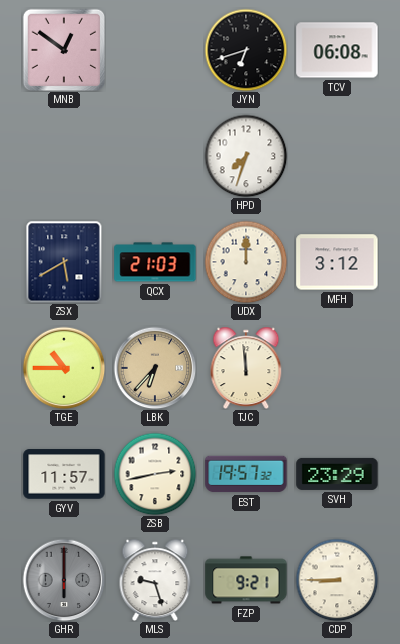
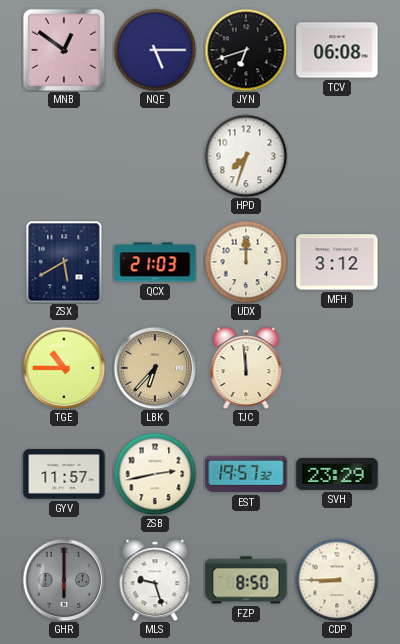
NQE: none -> 5:15
FZP: 9:21 -> 8:50
